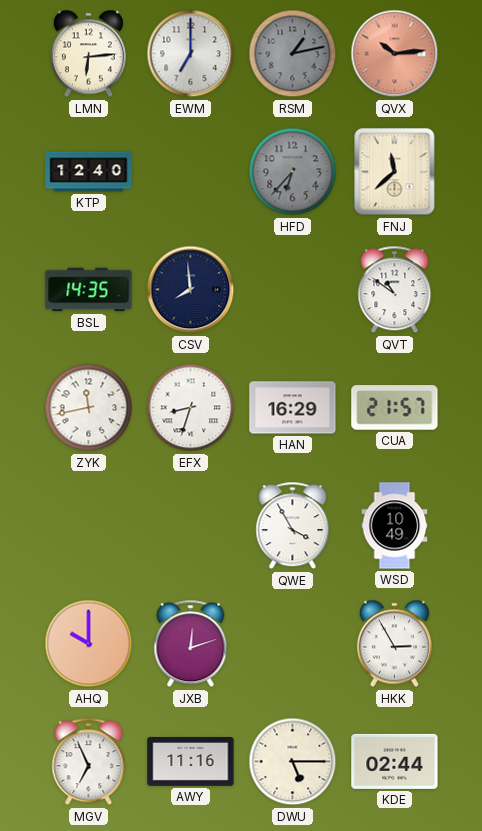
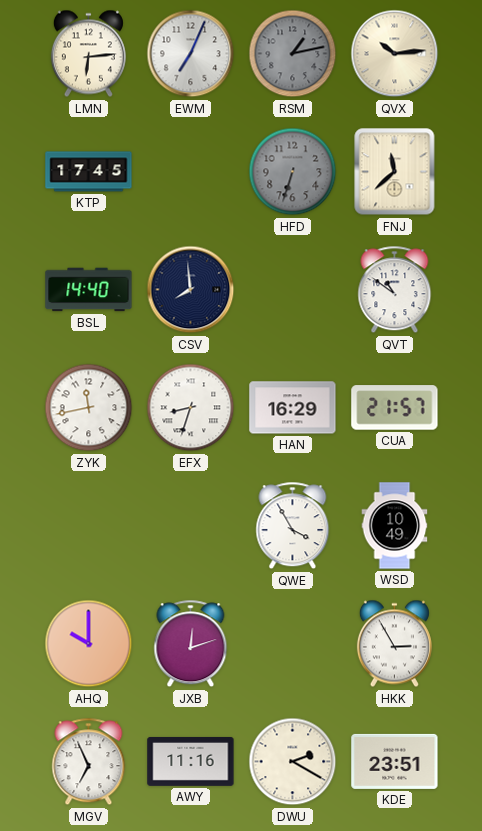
EWM: 7:00 -> 7:04
QVX dial: salmon -> cream
KTP: 12:40 -> 17:45
HFD: 6:37 -> 6:33
BSL: 14:35 -> 14:40
DWU: 5:15 -> 2:20
KDE: 02:44 -> 23:51
